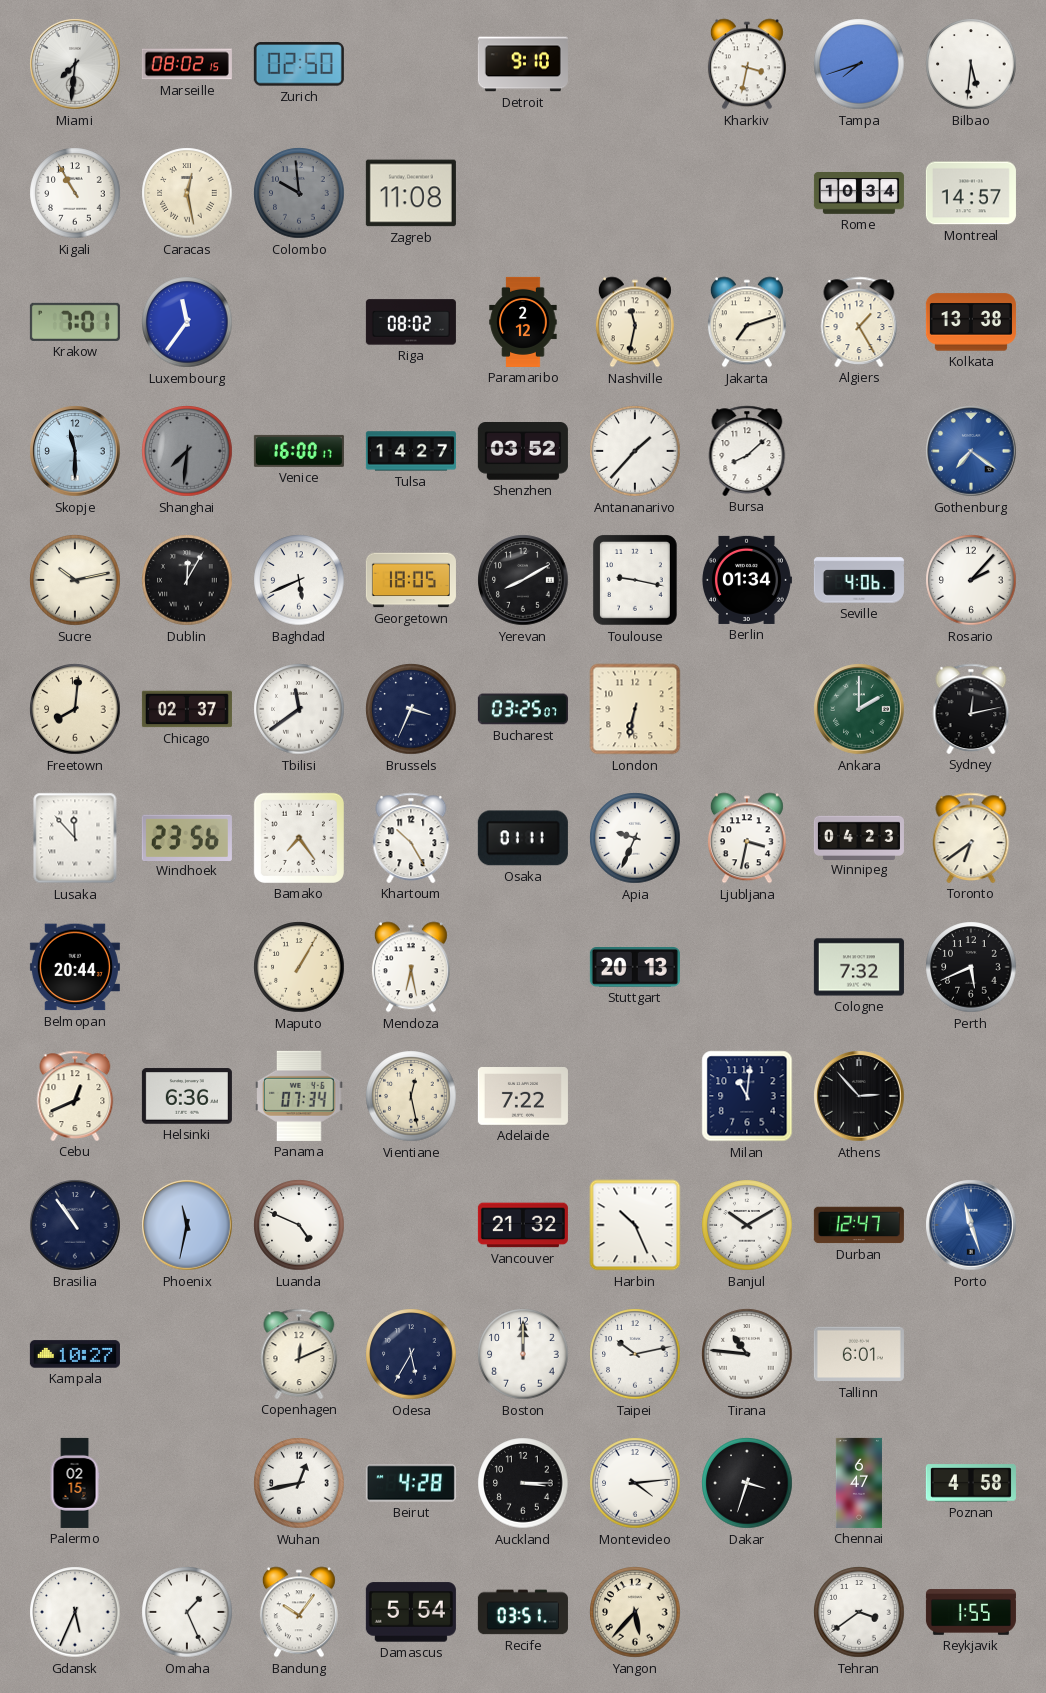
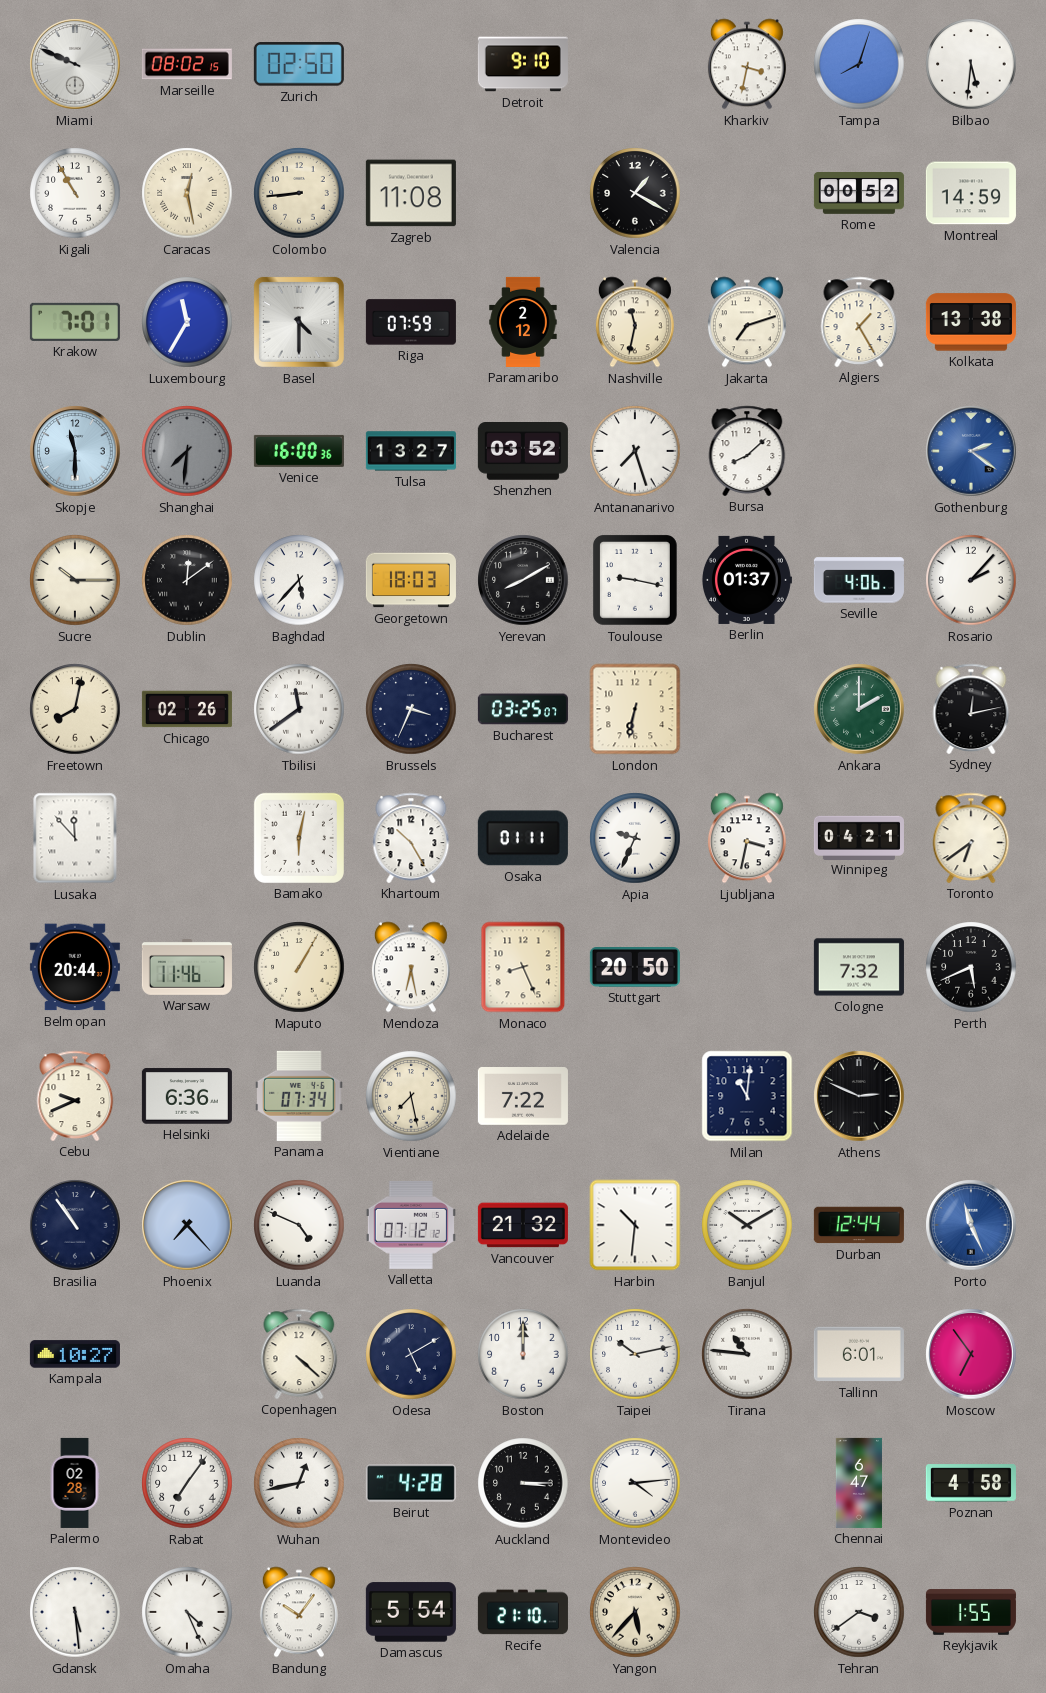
Miami: 7:31 -> 9:49
Tampa: 7:42 -> 8:03
Colombo: 9:59 -> 8:44
Colombo dial: grey -> cream
Valencia: none -> 1:20
Rome: 10:34 -> 00:52
Montreal: 14:57 -> 14:59
Luxembourg: 11:36 -> 11:35
Basel: none -> 4:30
Riga: 08:02 -> 07:59
Venice: 16:00:17 -> 16:00:36
Tulsa: 14:27 -> 13:27
Antananarivo: 1:37 -> 7:27
Gothenburg: 7:21 -> 2:21
Sucre: 10:13 -> 10:15
Dublin: 12:05 -> 12:09
Baghdad: 5:41 -> 5:37
Georgetown: 18:05 -> 18:03
Berlin: 01:34 -> 01:37
Freetown: 8:01 -> 8:02
Chicago: 02:37 -> 02:26
Windhoek: 23:56 -> none
Bamako: 7:24 -> 6:02
Winnipeg: 04:23 -> 04:21
Warsaw: none -> 11:46
Monaco: none -> 8:26
Stuttgart: 20:13 -> 20:50
Cebu: 12:41 -> 9:41
Vientiane: 12:28 -> 7:28
Athens: 2:53 -> 2:49
Phoenix: 11:32 -> 7:23
Valletta: none -> 07:12
Harbin: 10:26 -> 10:31
Durban: 12:47 -> 12:44
Porto: 11:27 -> 11:26
Copenhagen: 12:11 -> 4:22
Odesa: 5:35 -> 5:10
Moscow: none -> 6:54
Palermo: 02:15 -> 02:28
Rabat: none -> 7:06
Dakar: 3:33 -> none
Gdansk: 5:34 -> 5:29
Omaha: 1:26 -> 4:26
Recife: 03:51 -> 21:10
